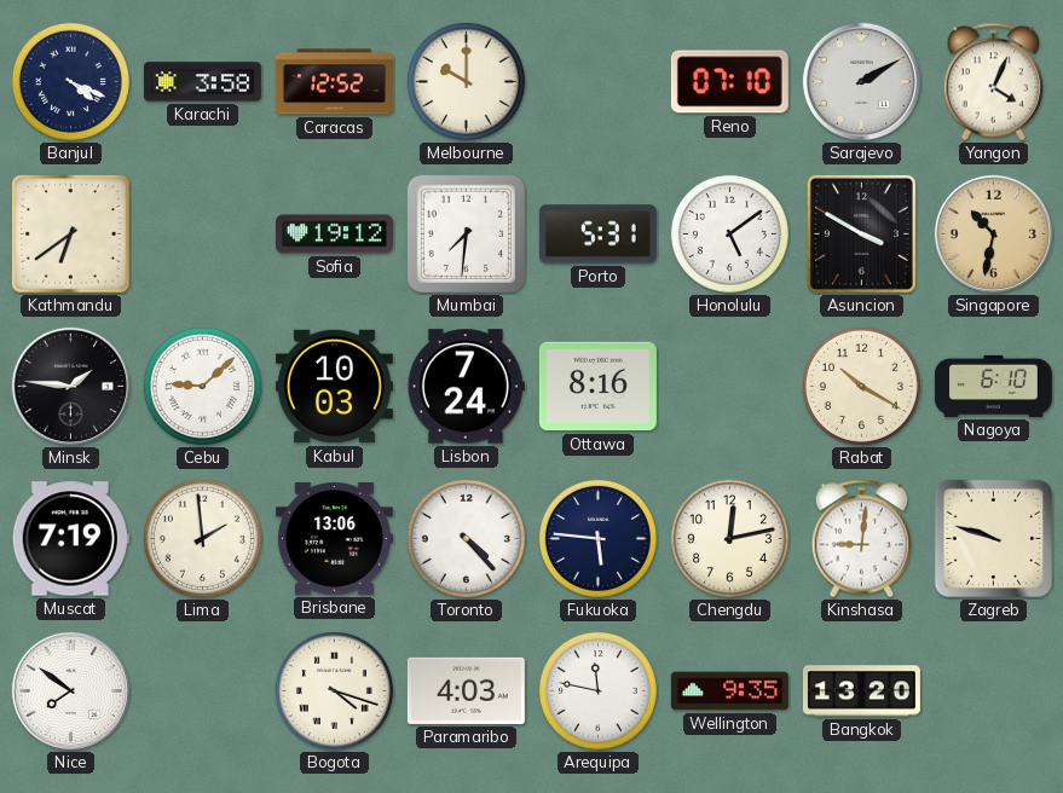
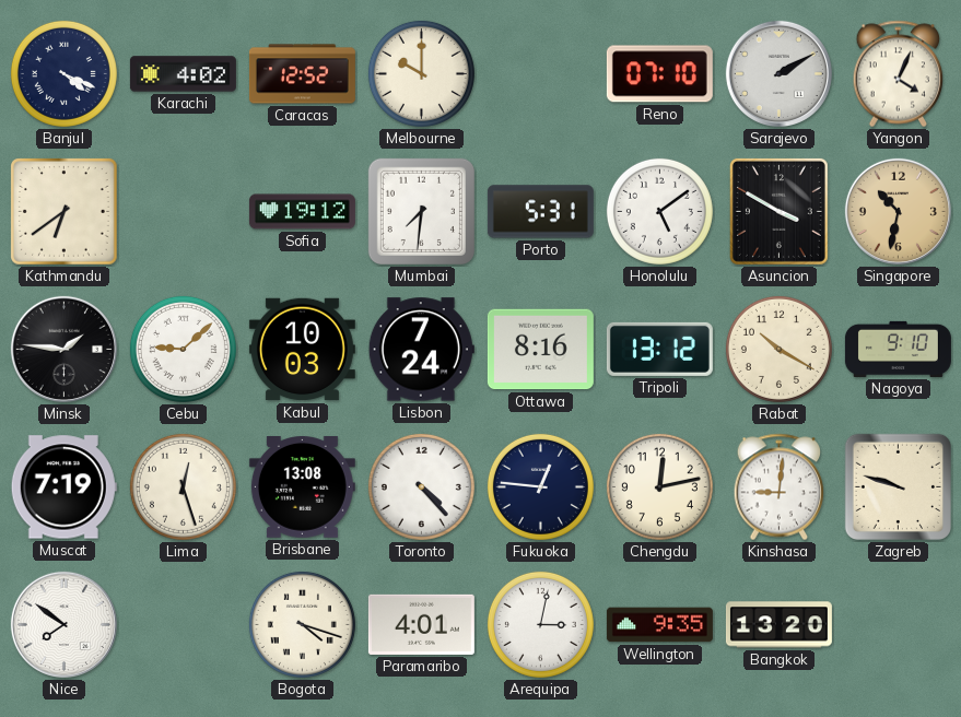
Karachi: 3:58 -> 4:02
Tripoli: none -> 13:12
Nagoya: 6:10 -> 9:10
Lima: 1:59 -> 12:27
Brisbane: 13:06 -> 13:08
Fukuoka: 5:46 -> 12:46
Paramaribo: 4:03 -> 4:01
Arequipa: 11:47 -> 3:02
